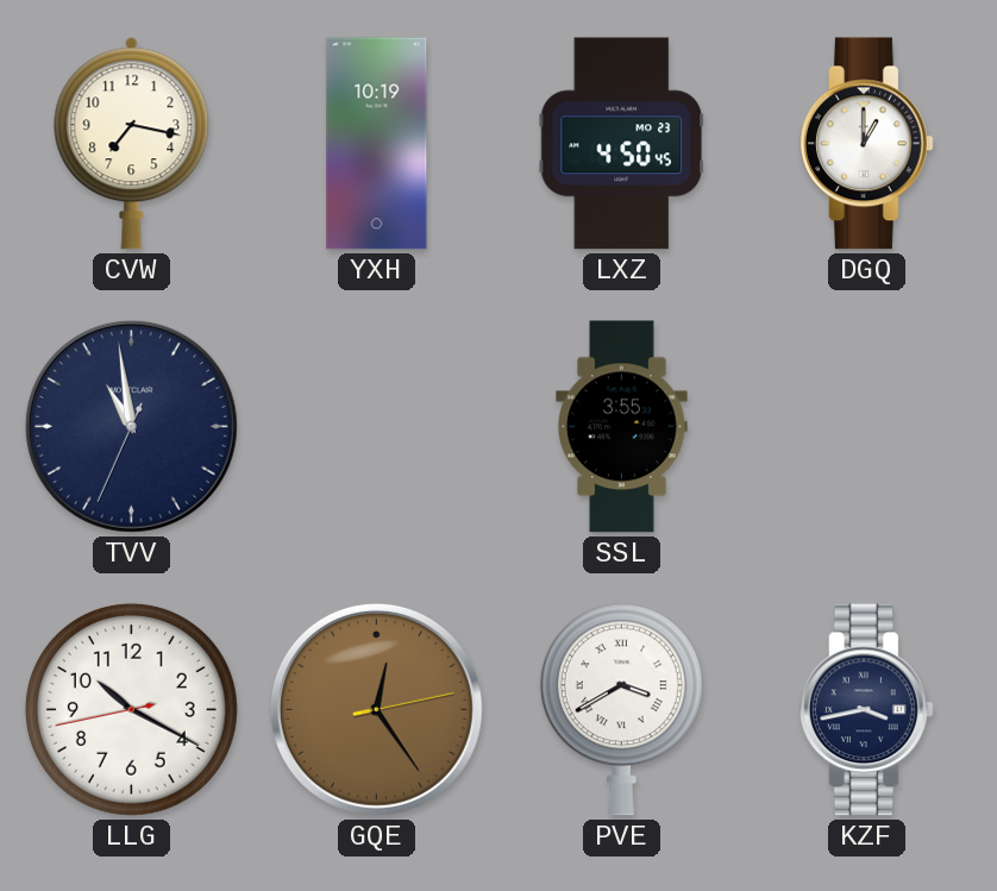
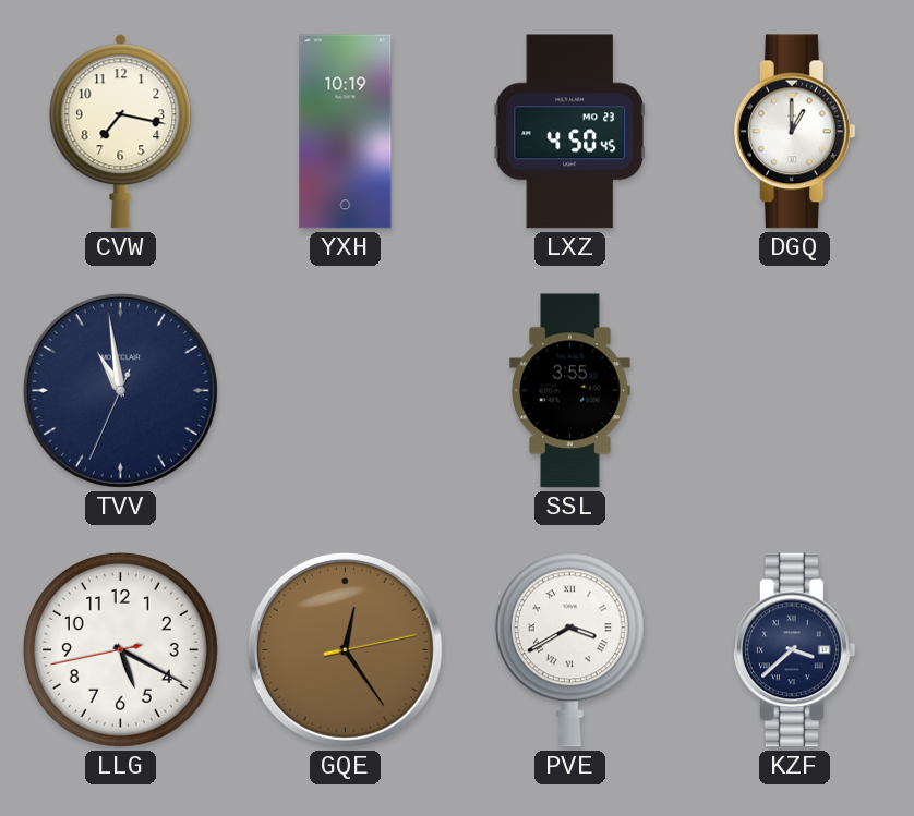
LLG: 10:19 -> 5:19
KZF: 3:43 -> 3:38
